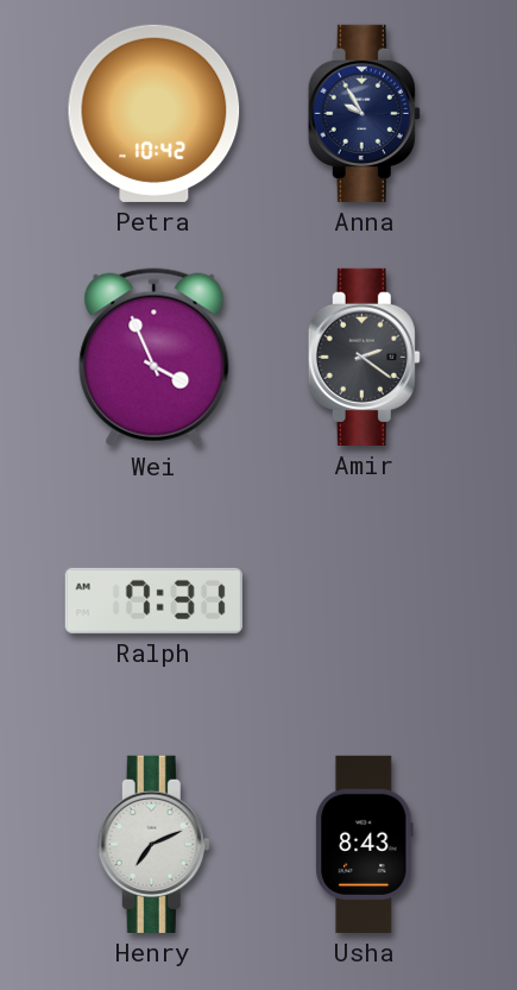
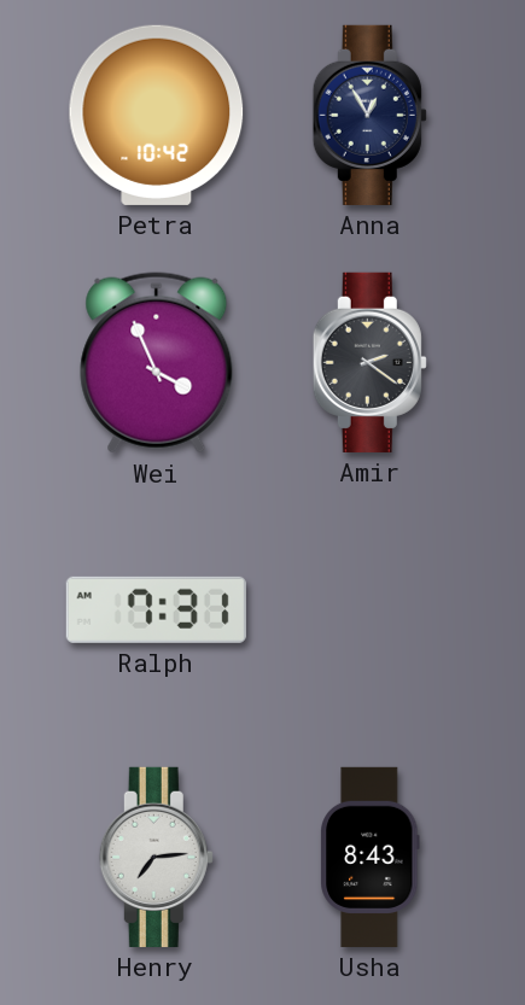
Anna: 9:55 -> 12:55
Henry: 7:11 -> 7:14
